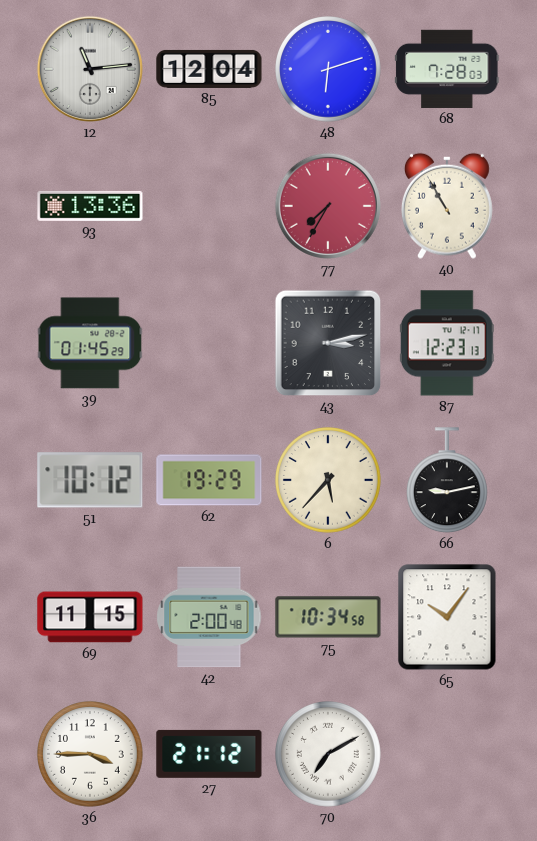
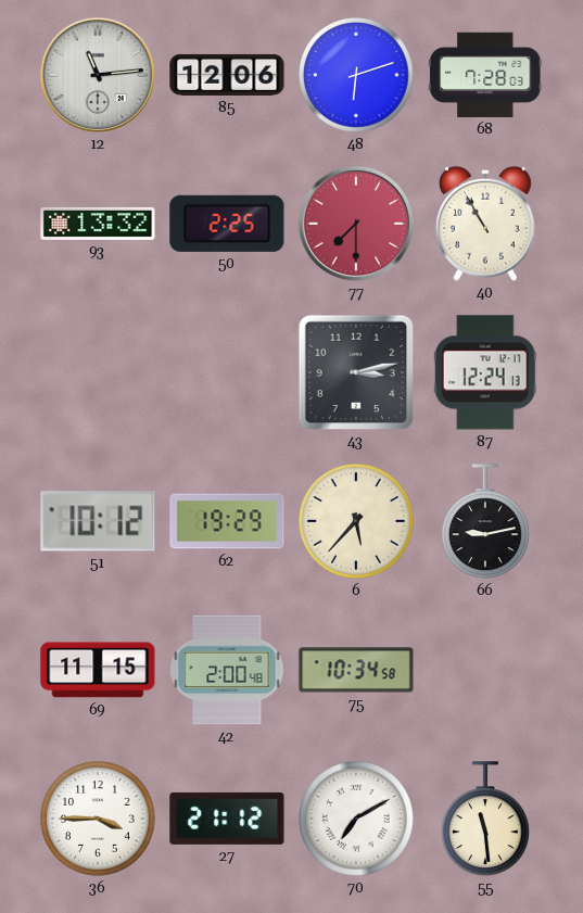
85: 12:04 -> 12:06
93: 13:36 -> 13:32
50: none -> 2:25
77: 7:35 -> 7:30
39: 01:45 -> none
87: 12:23 -> 12:24
65: 10:06 -> none
55: none -> 11:29
